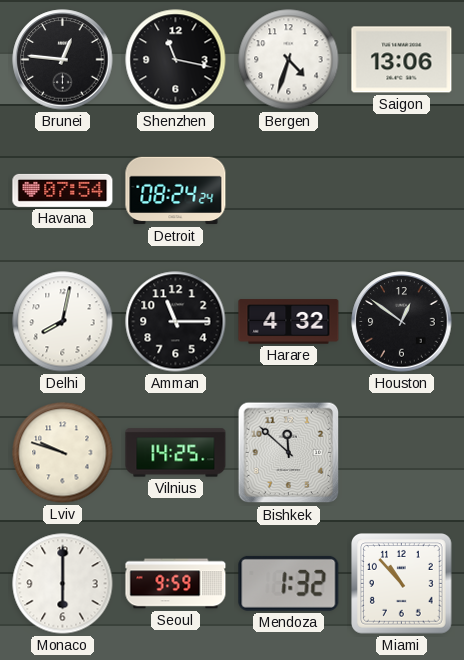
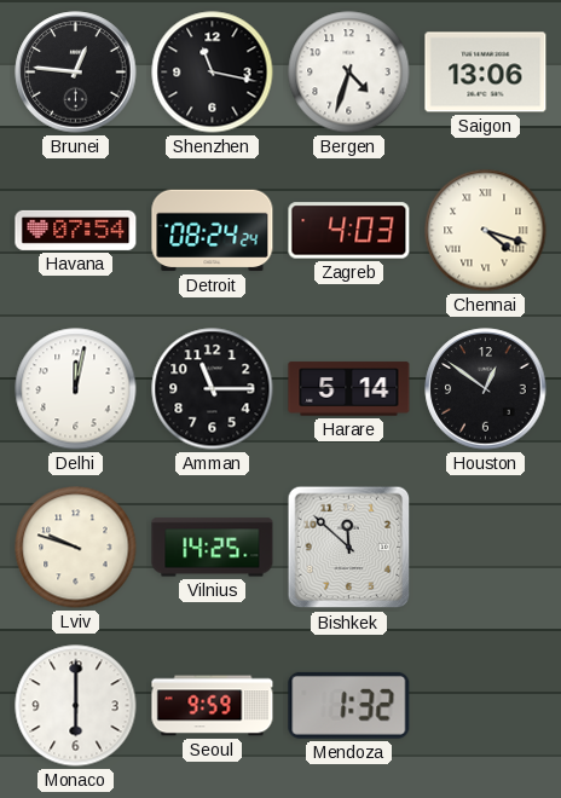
Zagreb: none -> 4:03
Chennai: none -> 4:18
Delhi: 8:02 -> 12:02
Harare: 4:32 -> 5:14
Miami: 10:53 -> none
